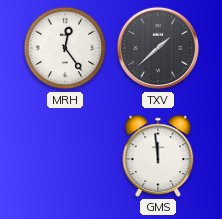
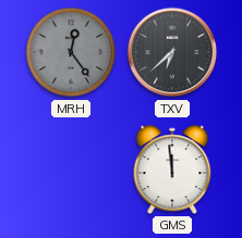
MRH dial: white -> grey
TXV: 1:38 -> 6:38
